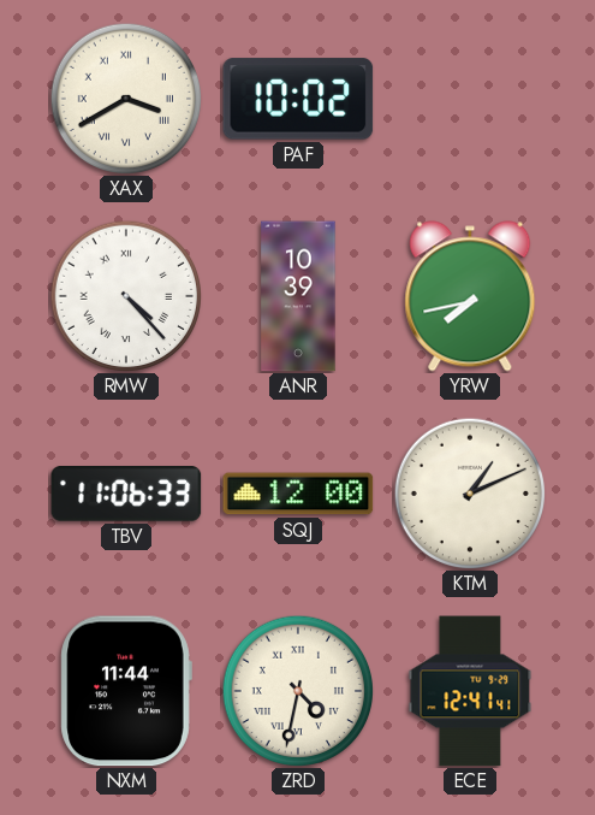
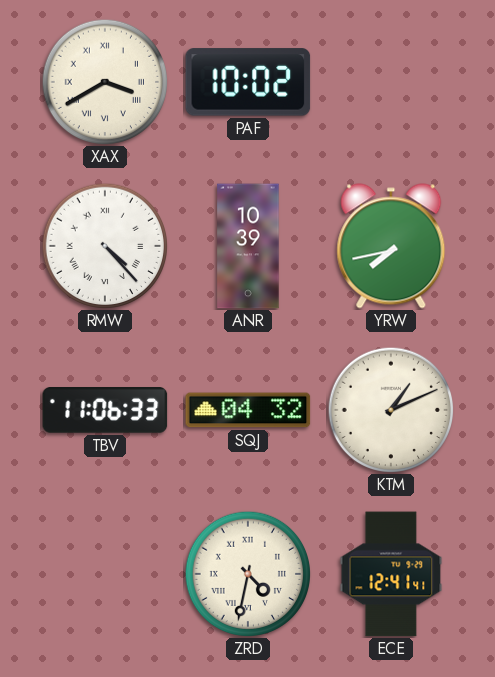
SQJ: 12:00 -> 04:32
NXM: 11:44 -> none
